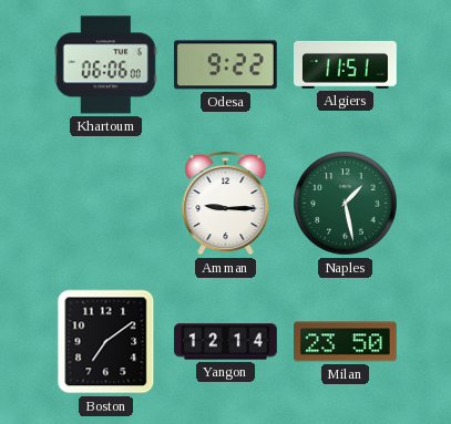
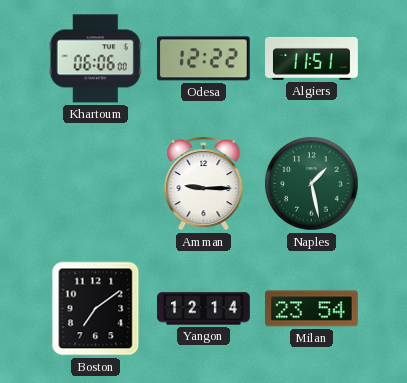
Odesa: 9:22 -> 12:22
Milan: 23:50 -> 23:54
